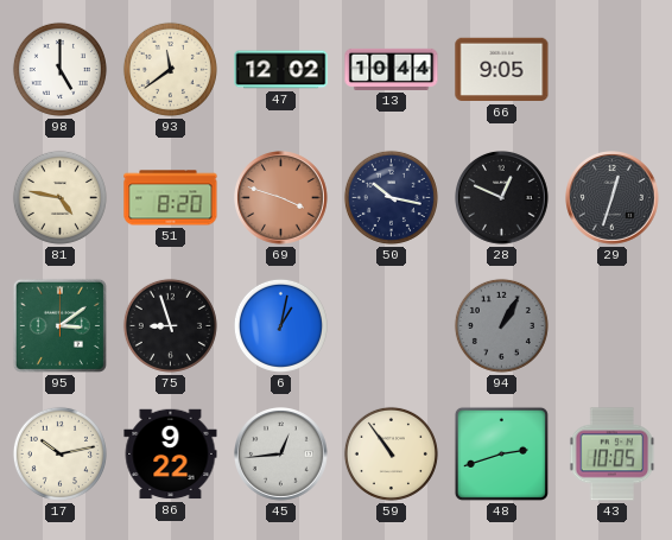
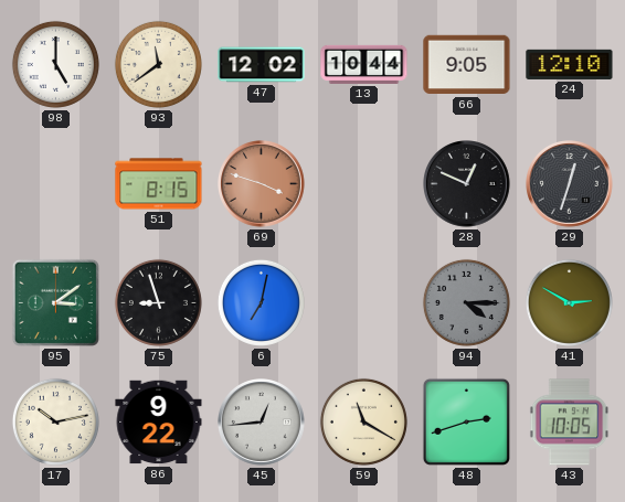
24: none -> 12:10
81: 4:47 -> none
51: 8:20 -> 8:15
50: 10:17 -> none
6: 1:02 -> 7:02
94: 1:05 -> 4:15
41: none -> 2:50
59: 10:54 -> 11:20
